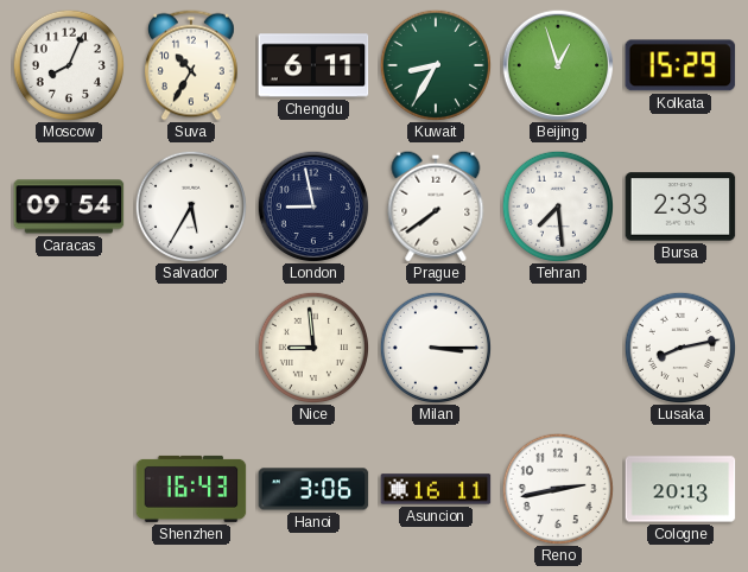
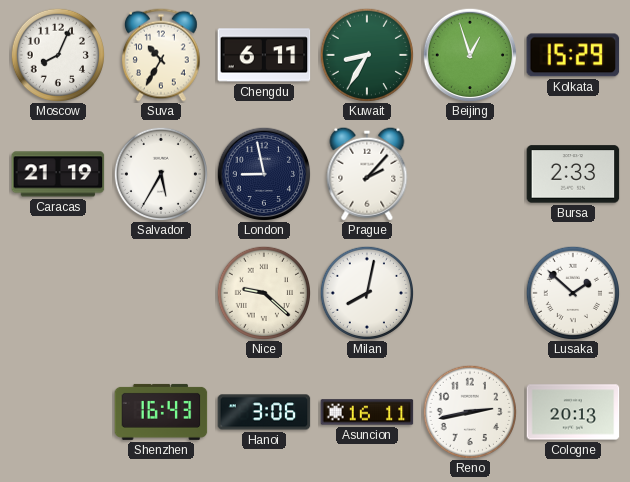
Caracas: 09:54 -> 21:19
Prague: 7:39 -> 2:07
Tehran: 7:29 -> none
Nice: 8:59 -> 9:22
Milan: 3:15 -> 8:02
Lusaka: 8:13 -> 1:52
